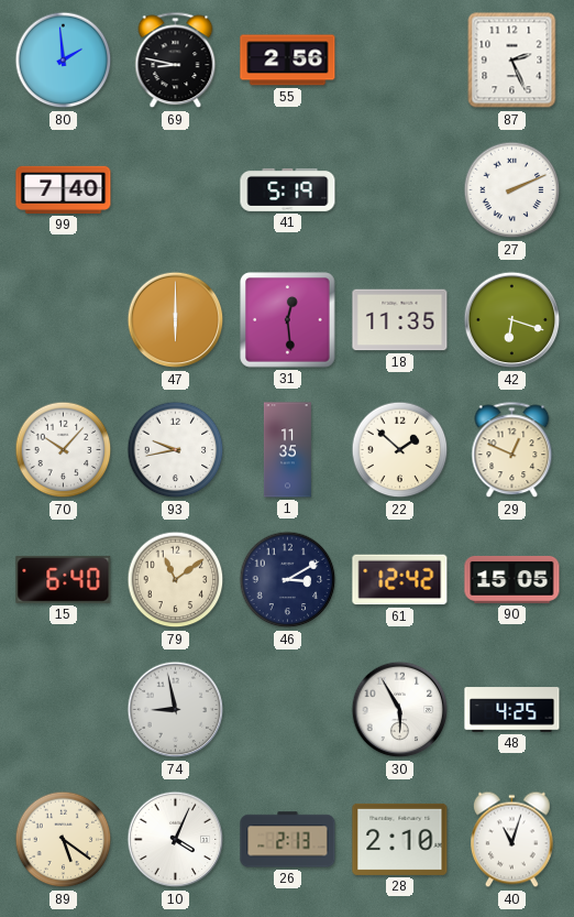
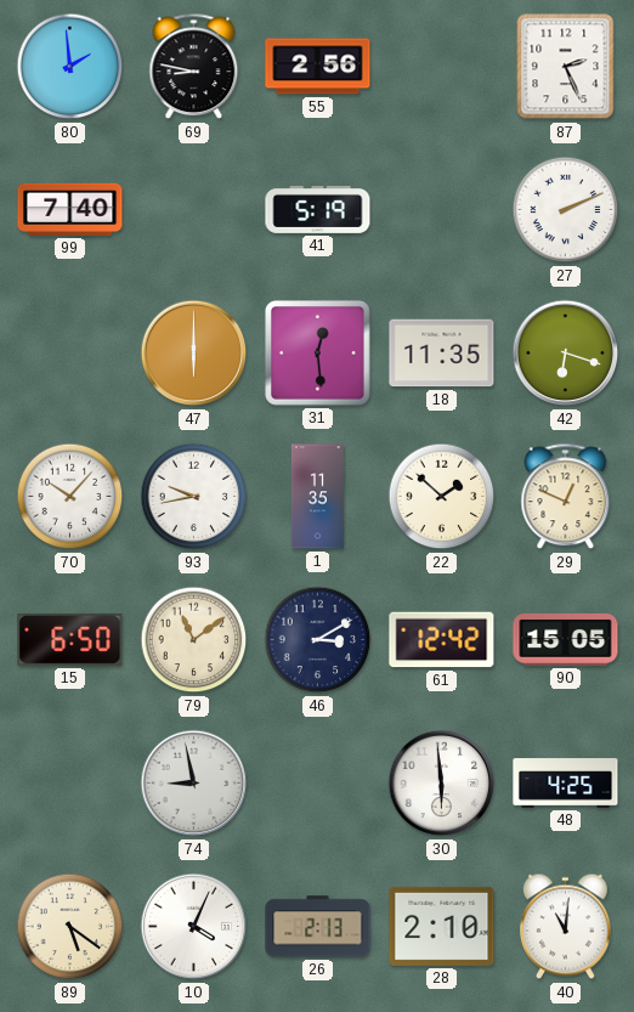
15: 6:40 -> 6:50
30: 5:55 -> 5:59
40: 11:03 -> 11:01
